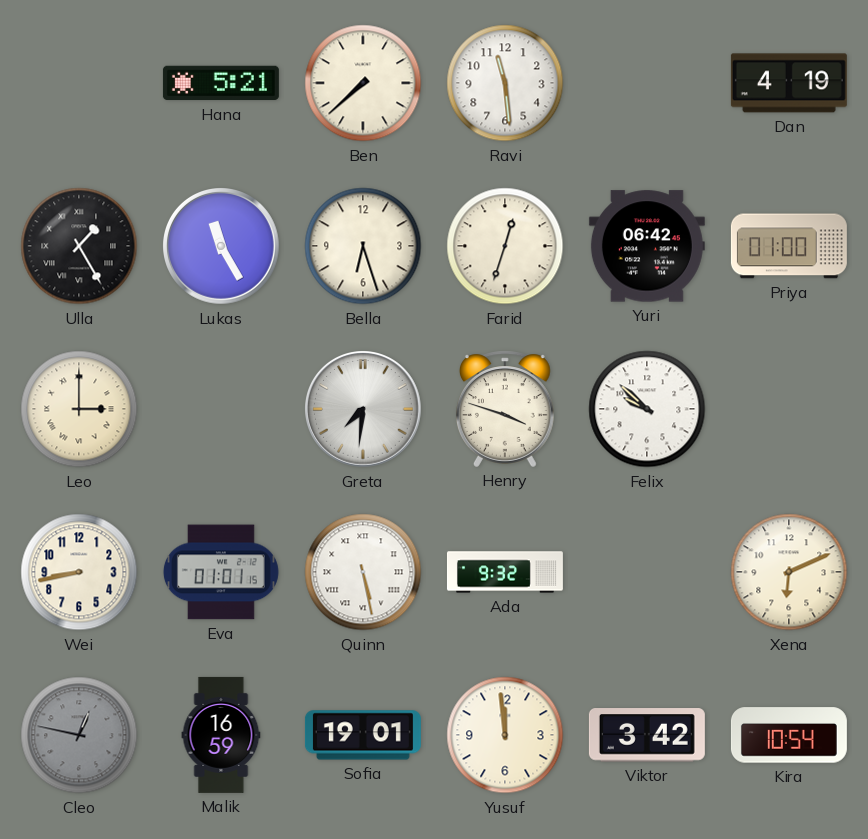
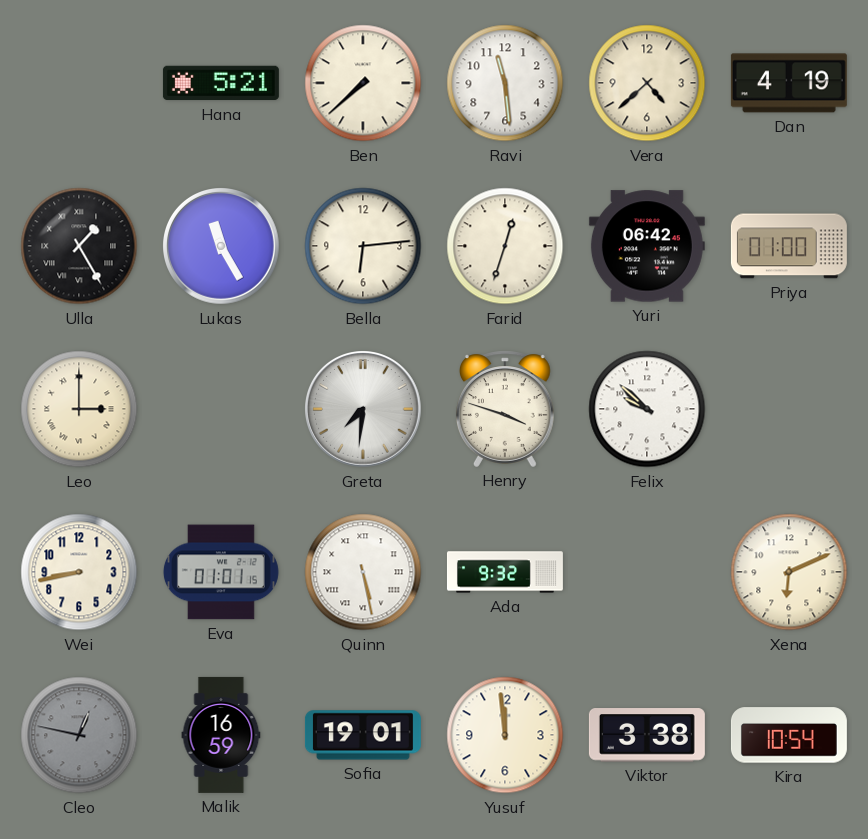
Vera: none -> 4:38
Bella: 6:27 -> 6:14
Viktor: 3:42 -> 3:38
